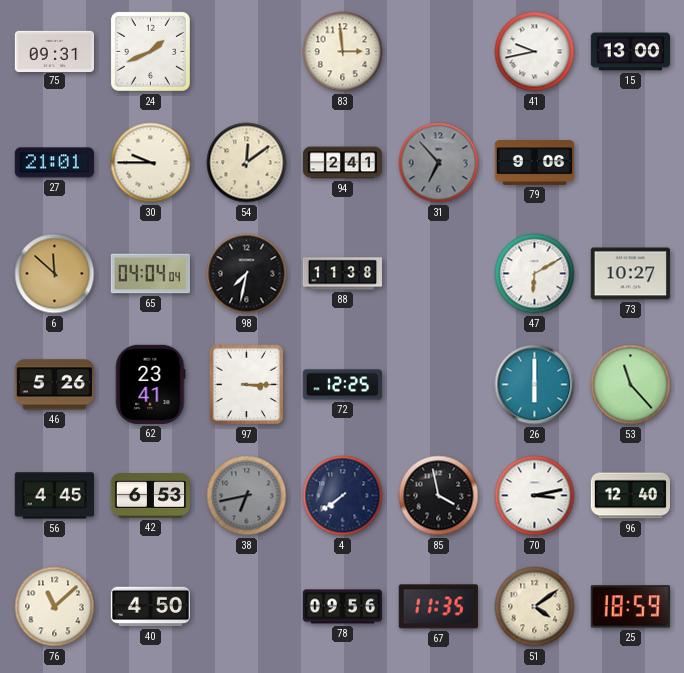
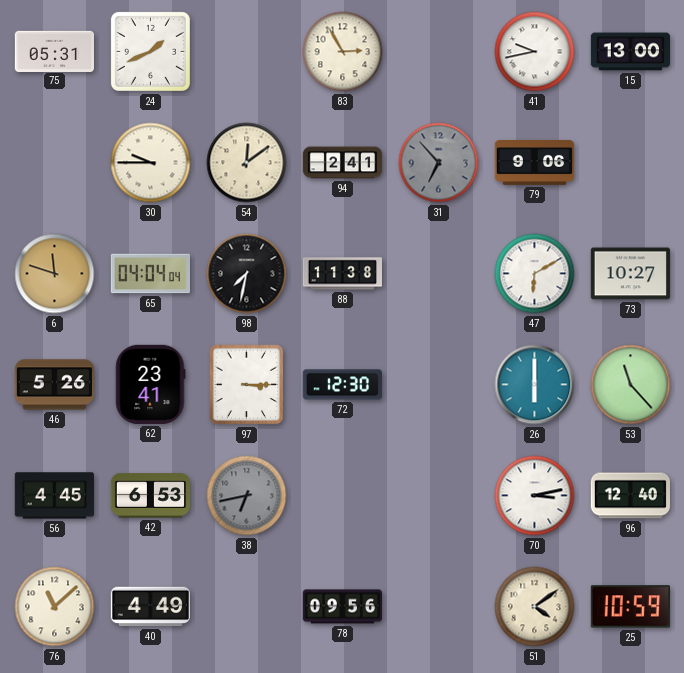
75: 09:31 -> 05:31
83: 2:59 -> 2:55
27: 21:01 -> none
6: 11:52 -> 11:48
72: 12:25 -> 12:30
4: 7:39 -> none
85: 3:58 -> none
40: 4:50 -> 4:49
67: 11:35 -> none
25: 18:59 -> 10:59
